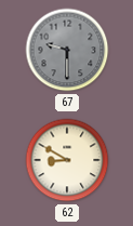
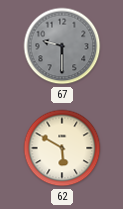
62: 8:50 -> 5:50
